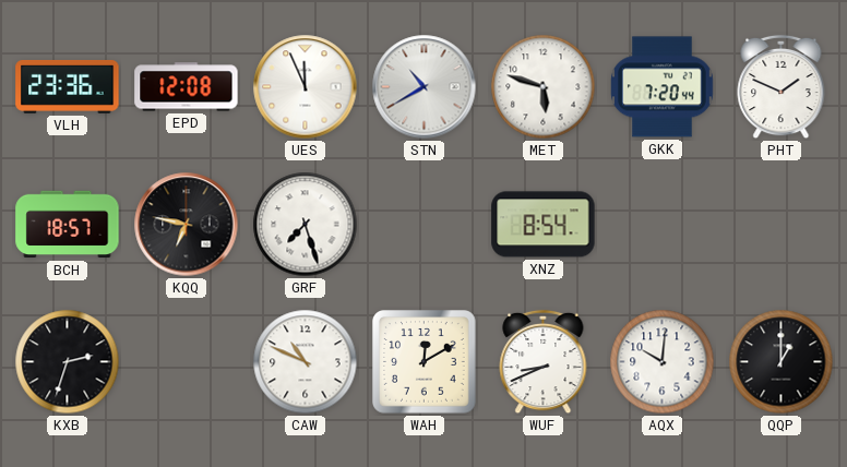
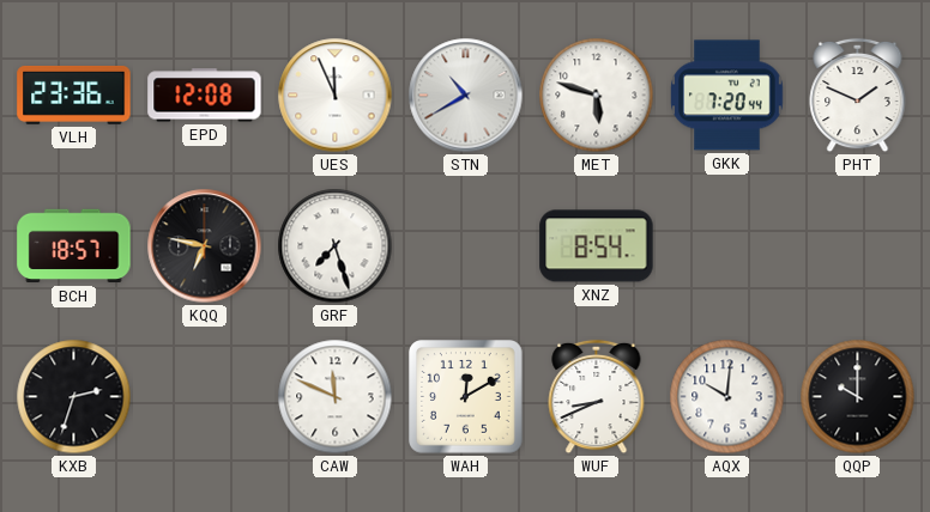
CAW: 10:49 -> 11:49
QQP: 1:00 -> 10:00
